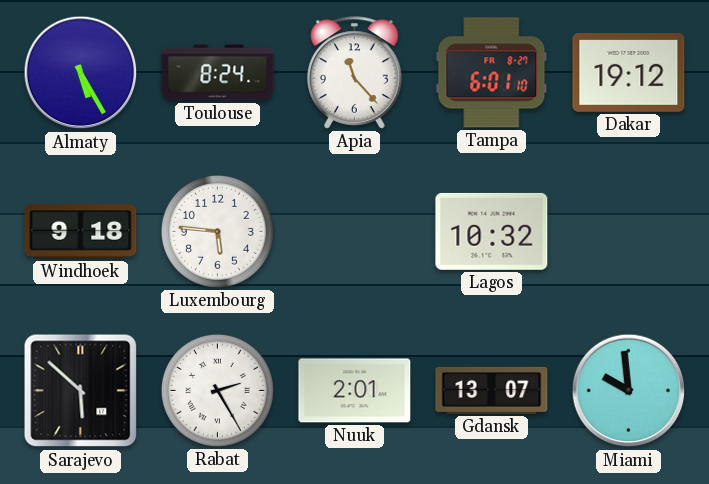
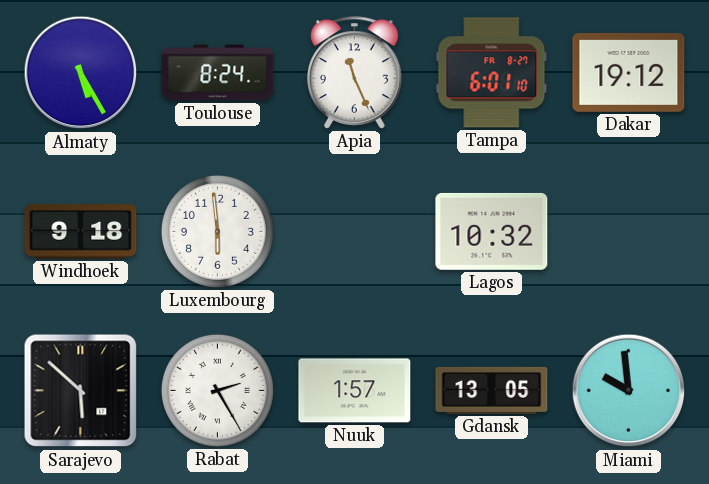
Apia: 11:23 -> 11:26
Luxembourg: 5:46 -> 5:59
Nuuk: 2:01 -> 1:57
Gdansk: 13:07 -> 13:05
